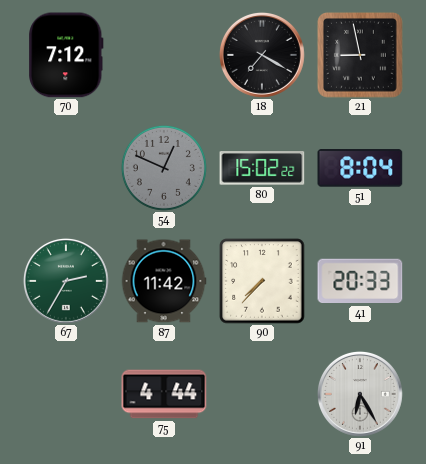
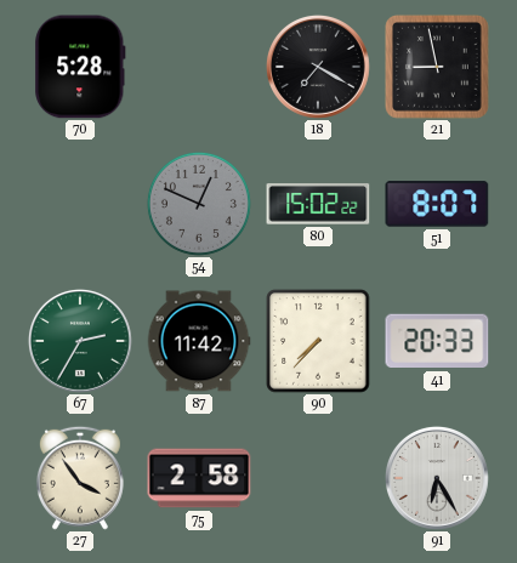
70: 7:12 -> 5:28
51: 8:04 -> 8:07
27: none -> 3:54
75: 4:44 -> 2:58
